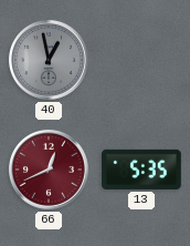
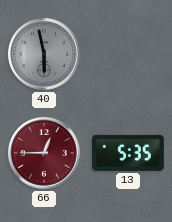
40: 12:58 -> 5:58
66: 12:41 -> 12:45
